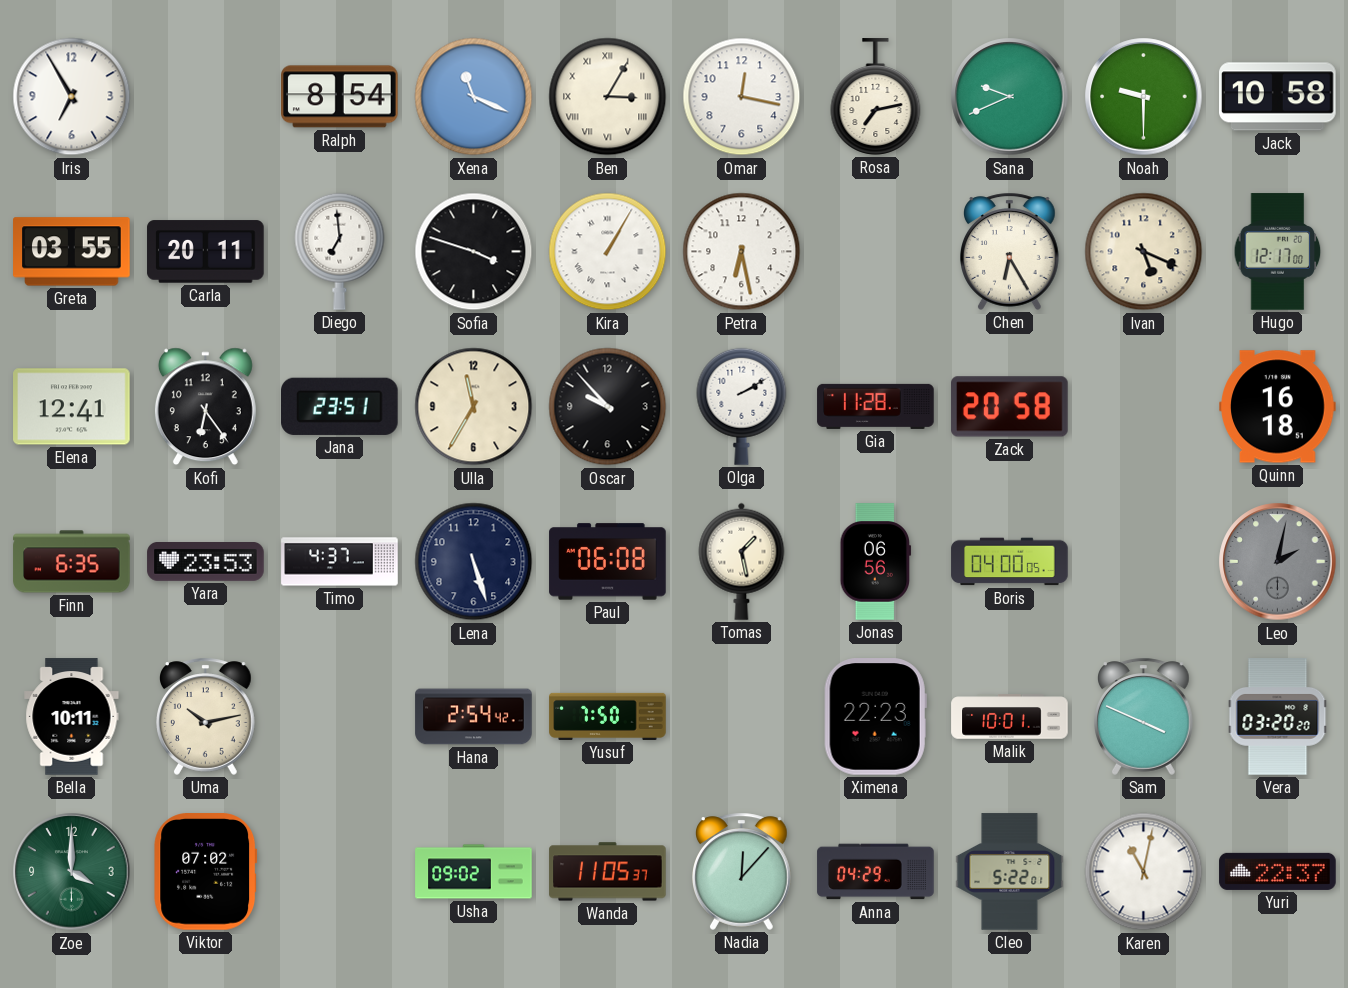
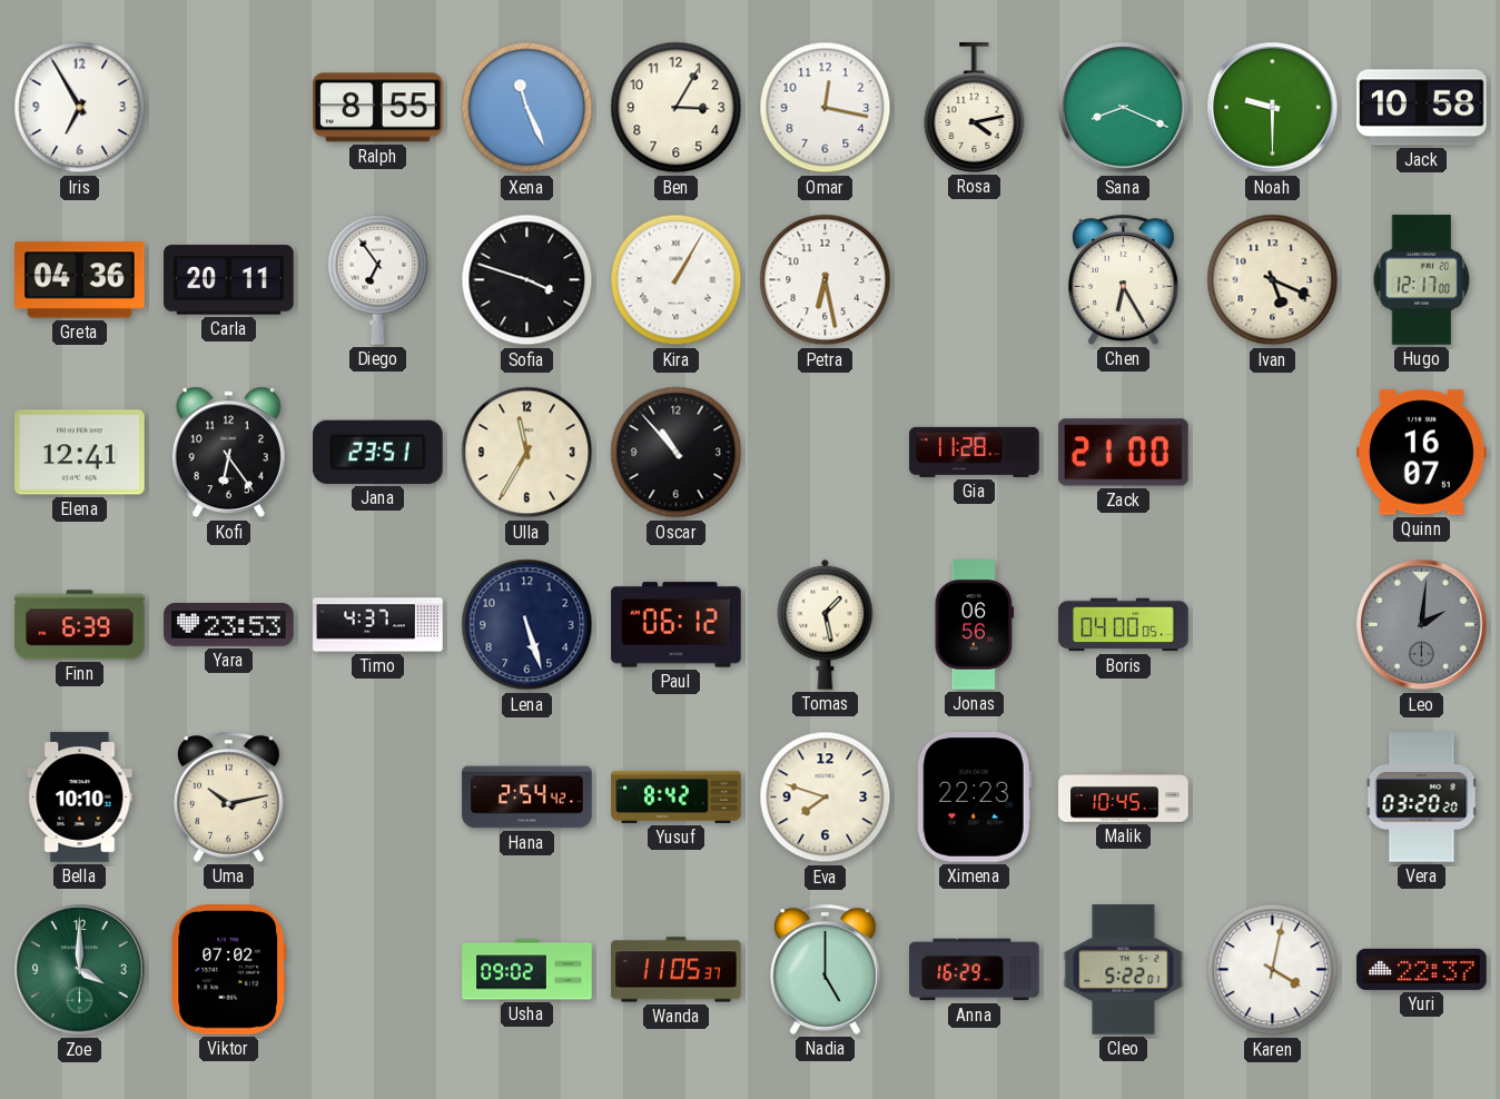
Ralph: 8:54 -> 8:55
Xena: 11:19 -> 11:26
Ben numerals: Roman -> Arabic
Rosa: 7:13 -> 4:13
Sana: 9:41 -> 8:19
Greta: 03:55 -> 04:36
Diego: 6:59 -> 6:54
Oscar: 9:53 -> 10:53
Olga: 2:10 -> none
Zack: 20:58 -> 21:00
Quinn: 16:18 -> 16:07
Finn: 6:35 -> 6:39
Paul: 06:08 -> 06:12
Leo: 2:02 -> 2:01
Bella: 10:11 -> 10:10
Yusuf: 7:50 -> 8:42
Eva: none -> 7:48
Malik: 10:01 -> 10:45
Sam: 3:49 -> none
Nadia: 12:07 -> 5:00
Anna: 04:29 -> 16:29
Karen: 11:02 -> 4:02
